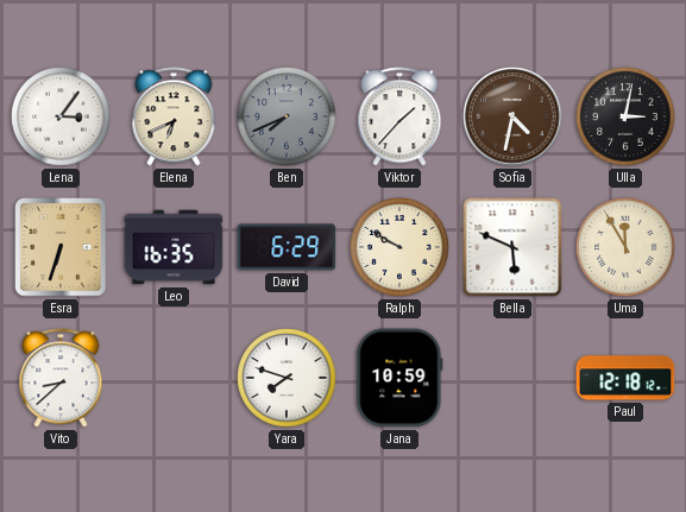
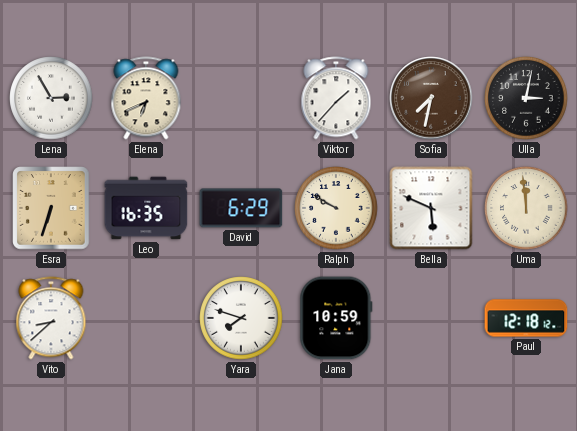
Lena: 3:06 -> 2:55
Ben: 7:41 -> none
Sofia: 4:32 -> 7:32
Uma: 11:55 -> 11:59
